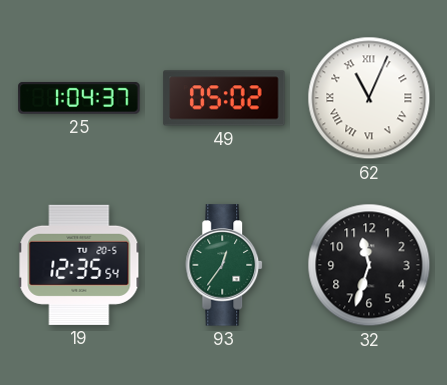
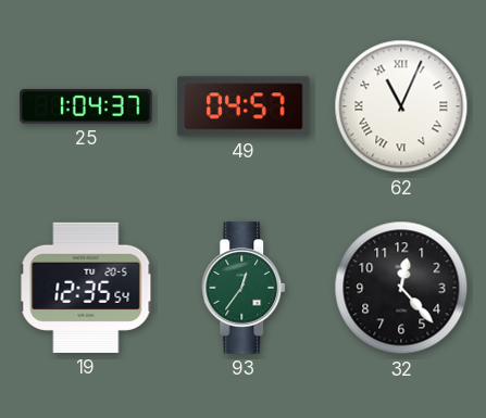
49: 05:02 -> 04:57
32: 11:33 -> 12:23
